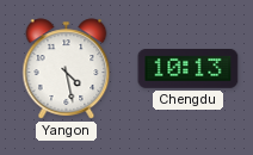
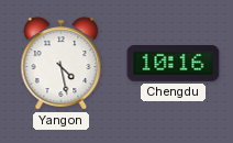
Chengdu: 10:13 -> 10:16
